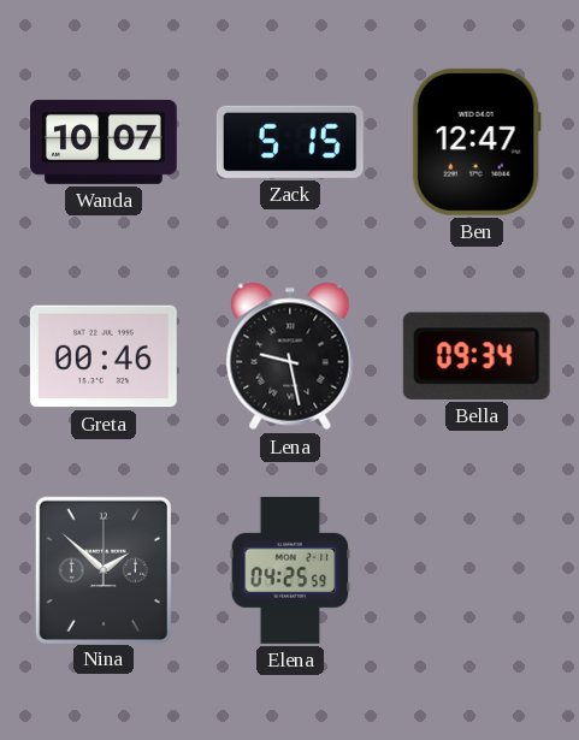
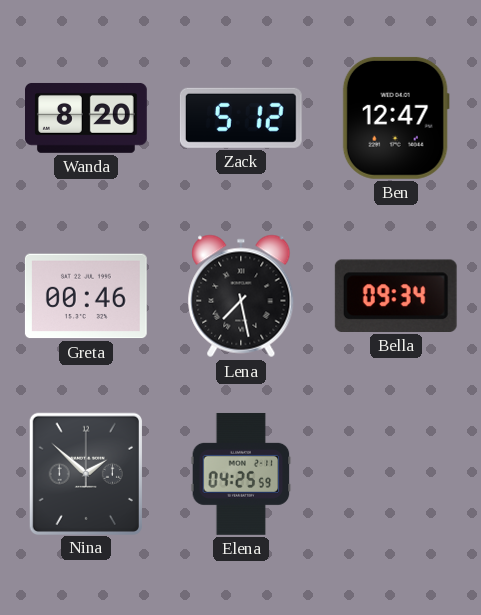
Wanda: 10:07 -> 8:20
Zack: 5:15 -> 5:12
Lena: 9:28 -> 7:28
